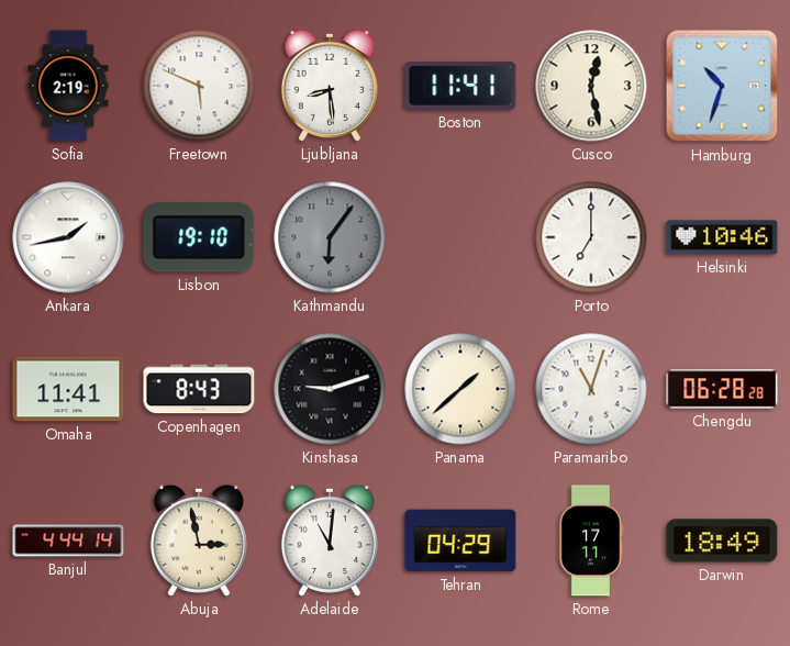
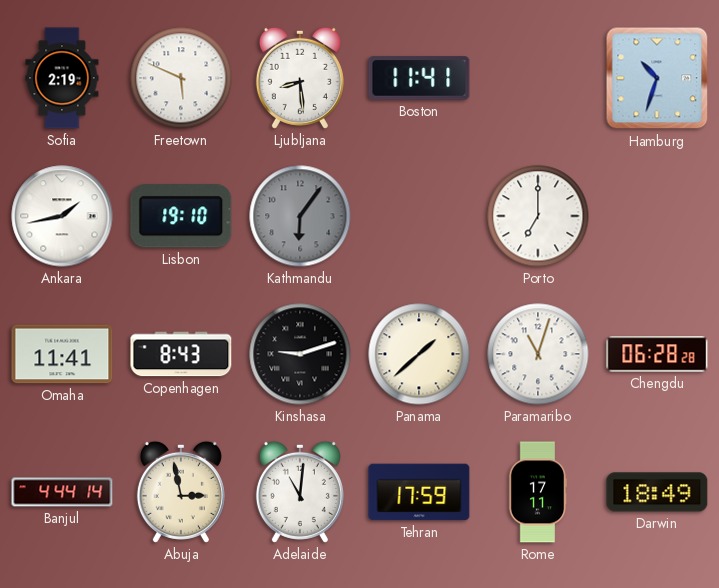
Cusco: 12:28 -> none
Helsinki: 10:46 -> none
Tehran: 04:29 -> 17:59
